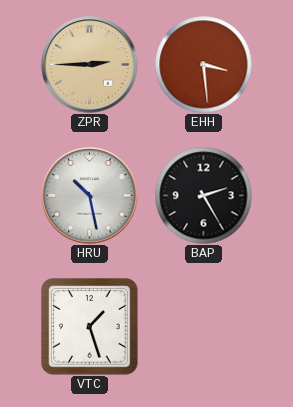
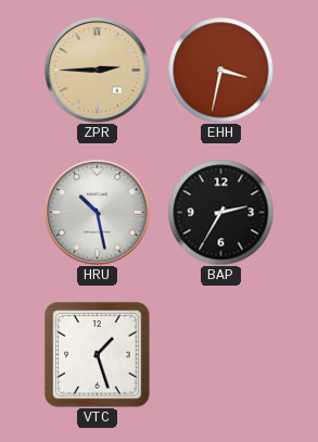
EHH: 3:29 -> 3:32
BAP: 2:25 -> 2:35
